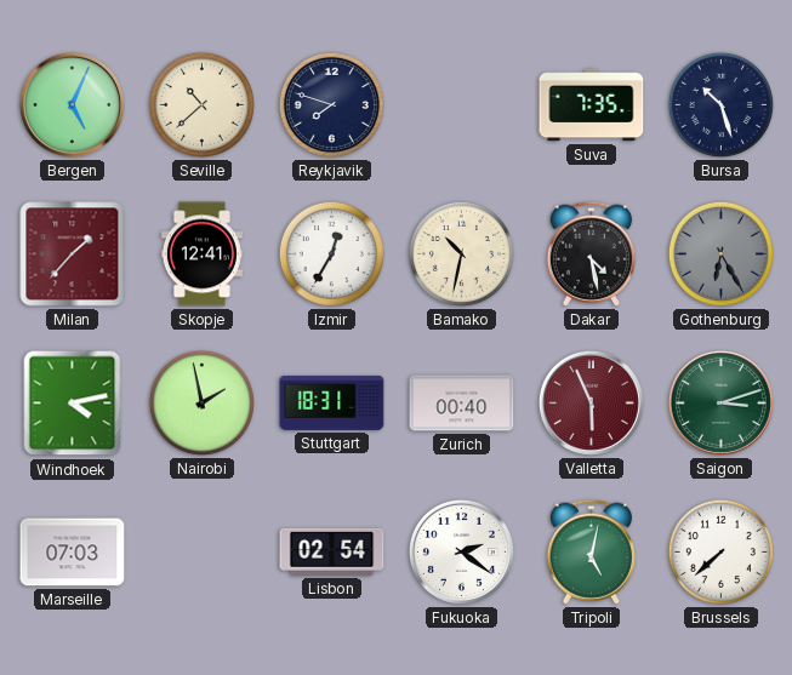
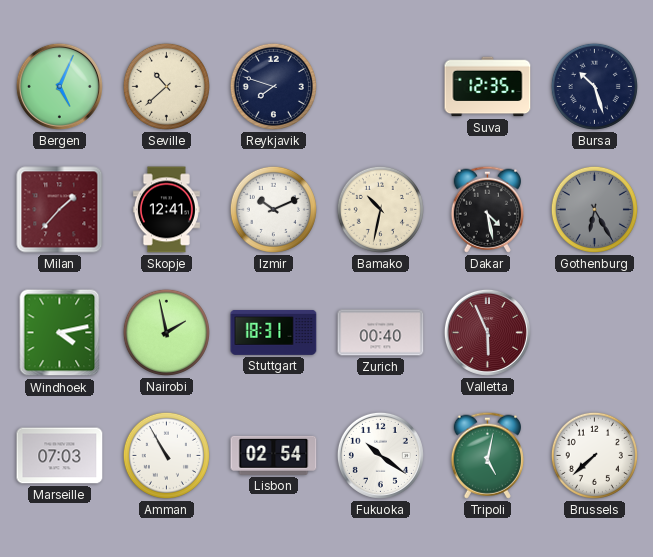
Suva: 7:35 -> 12:35
Izmir: 12:35 -> 10:11
Saigon: 3:12 -> none
Amman: none -> 10:55
Fukuoka: 2:21 -> 10:21
